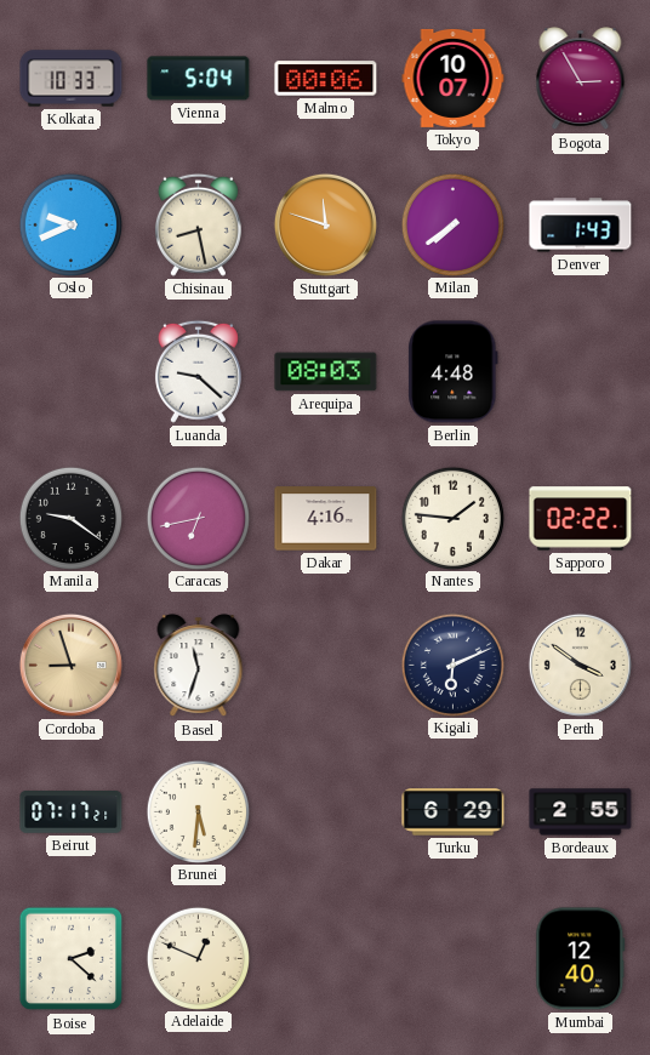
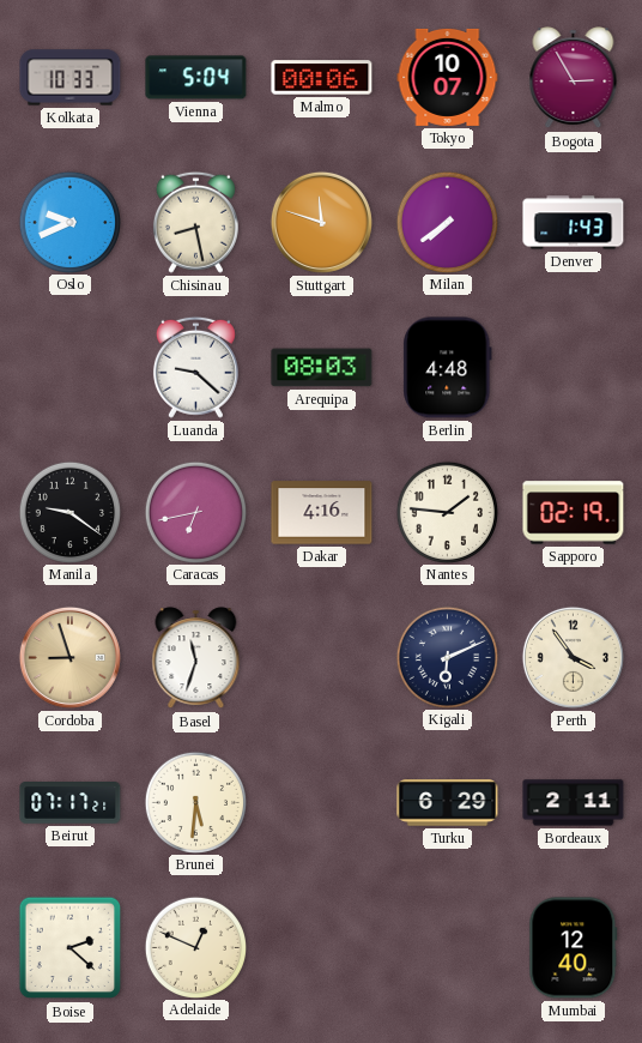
Sapporo: 02:22 -> 02:19
Perth: 3:51 -> 3:54
Bordeaux: 2:55 -> 2:11
